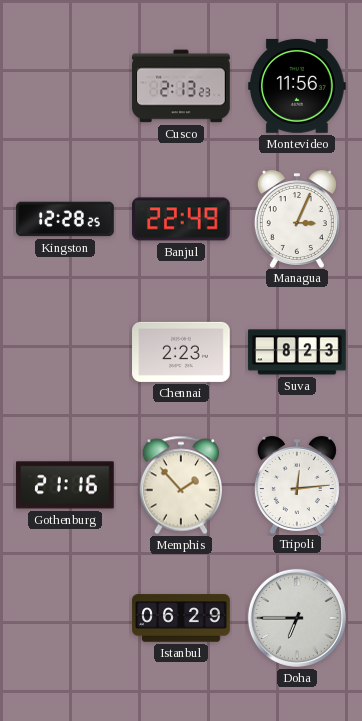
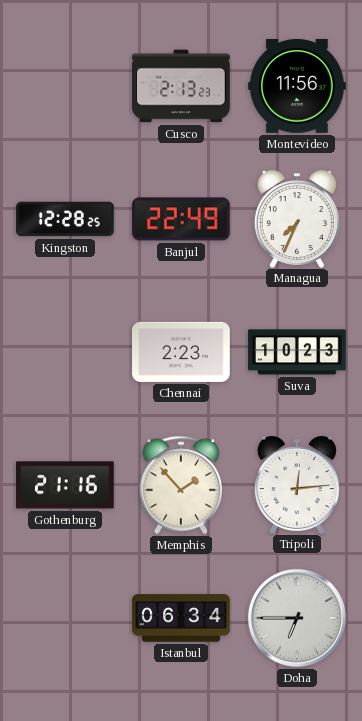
Managua: 3:04 -> 7:34
Suva: 8:23 -> 10:23
Istanbul: 06:29 -> 06:34
